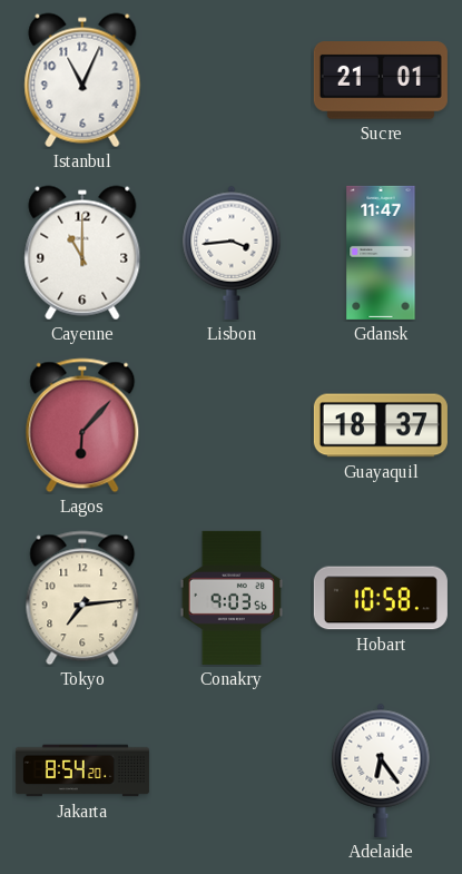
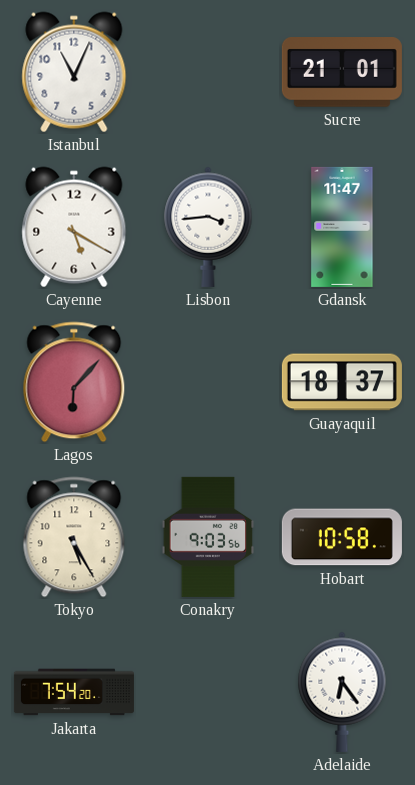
Cayenne: 11:00 -> 5:20
Tokyo: 7:14 -> 5:25
Jakarta: 8:54 -> 7:54
